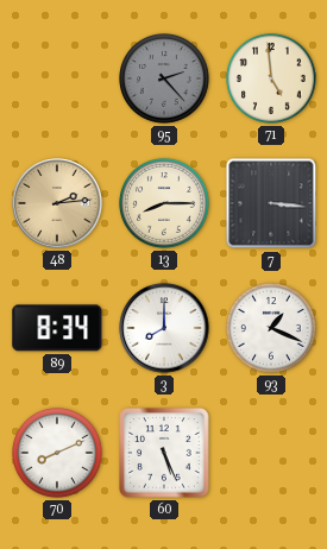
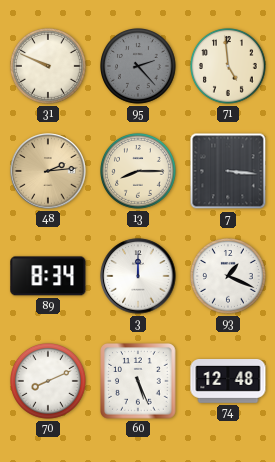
31: none -> 9:49
3: 8:00 -> 12:00
74: none -> 12:48
